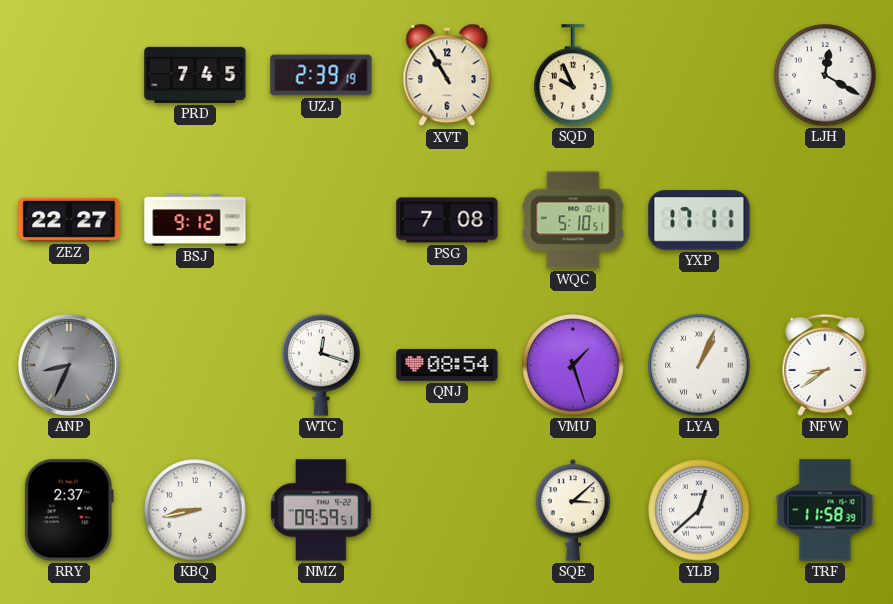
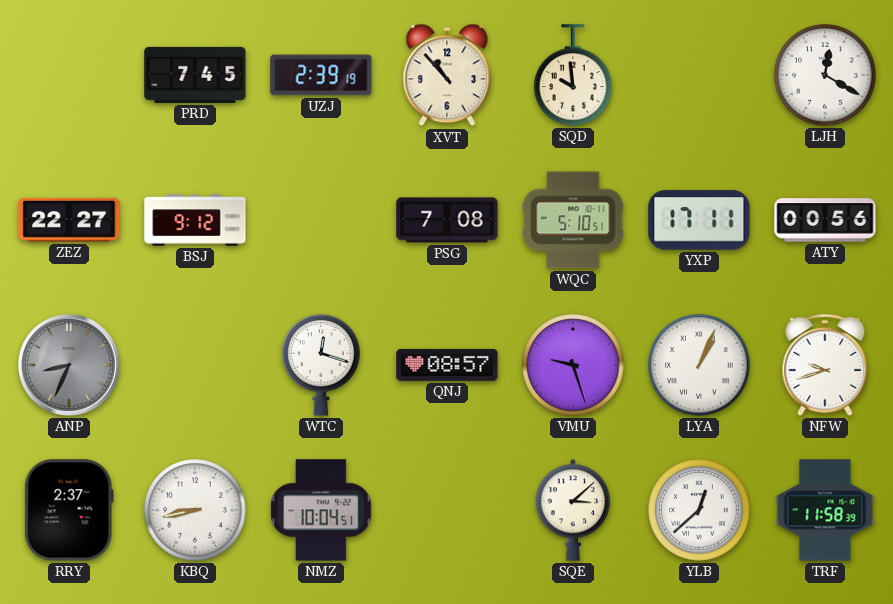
XVT: 10:55 -> 10:53
SQD: 9:56 -> 9:59
ATY: none -> 00:56
QNJ: 08:54 -> 08:57
VMU: 1:27 -> 9:27
NFW: 8:39 -> 9:42
NMZ: 09:59 -> 10:04
